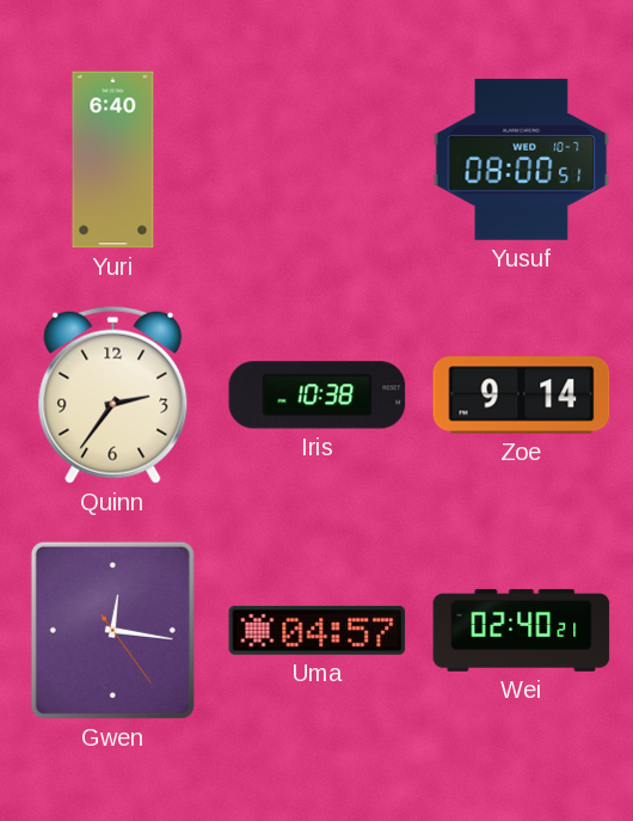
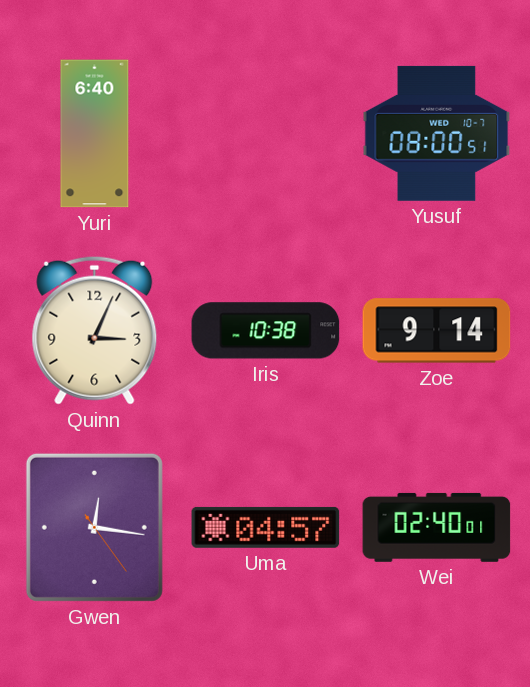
Quinn: 2:36 -> 3:04
Wei: 02:40:21 -> 02:40:01
